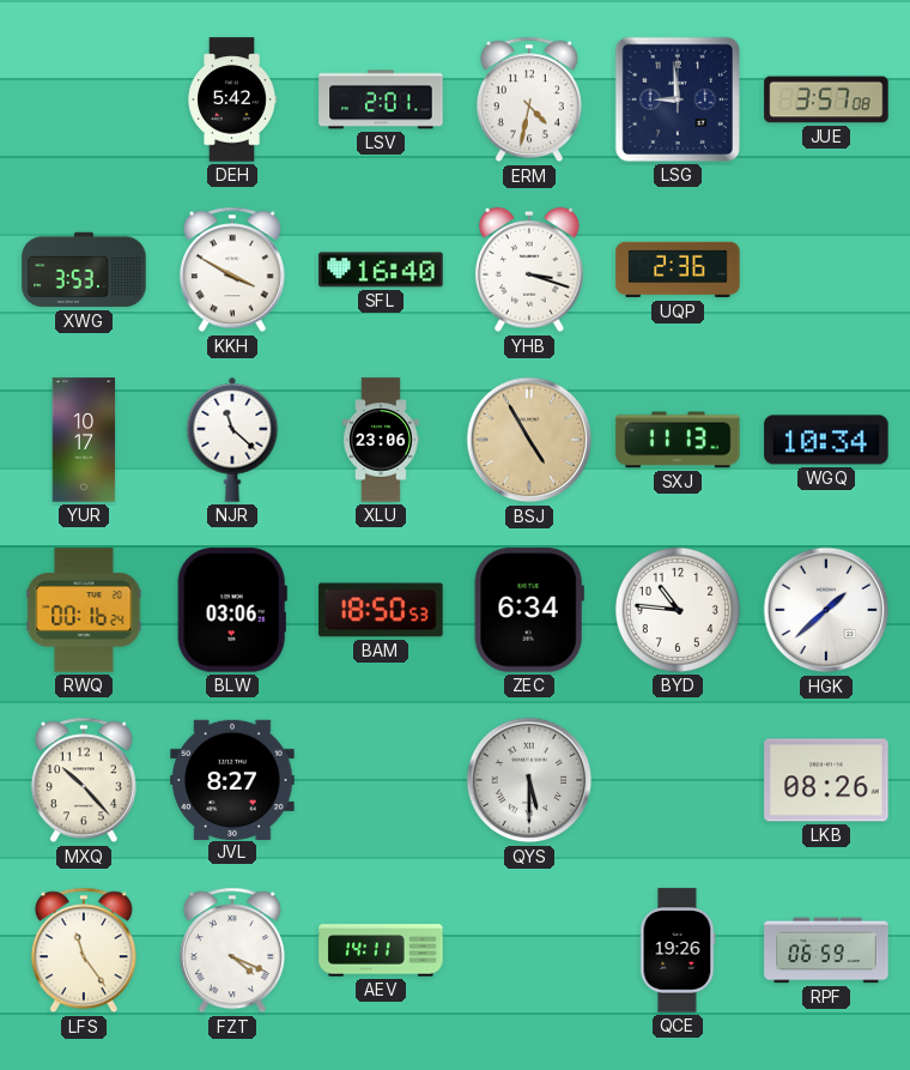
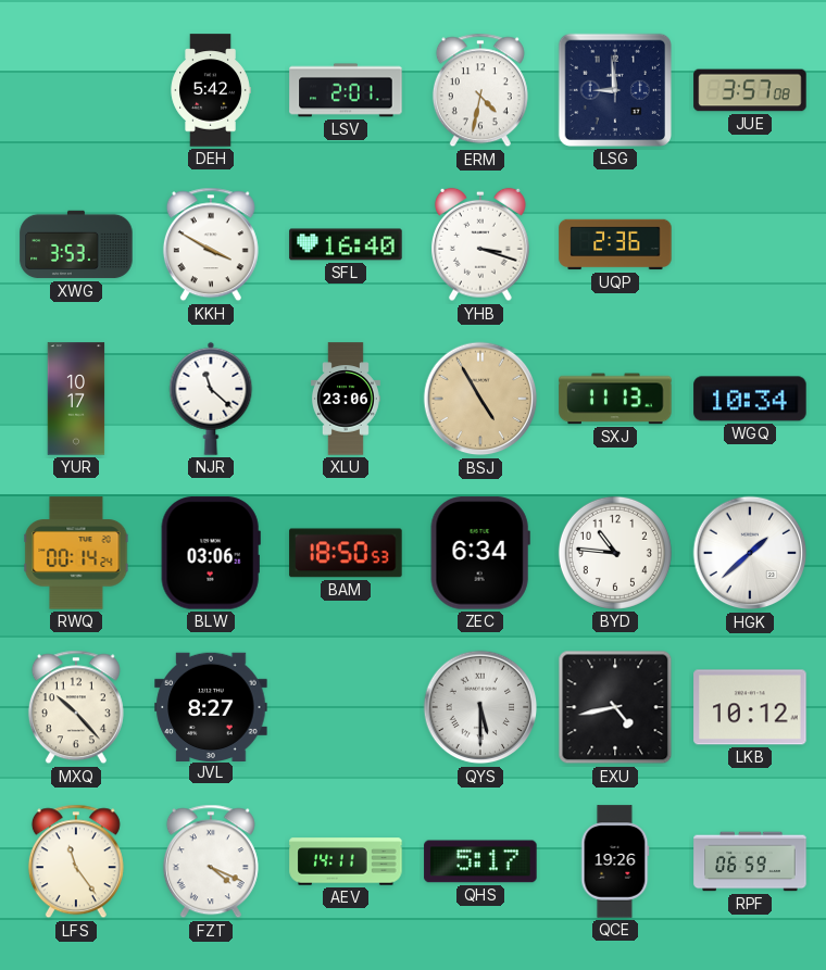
RWQ: 00:16 -> 00:14
EXU: none -> 4:43
LKB: 08:26 -> 10:12
QHS: none -> 5:17
